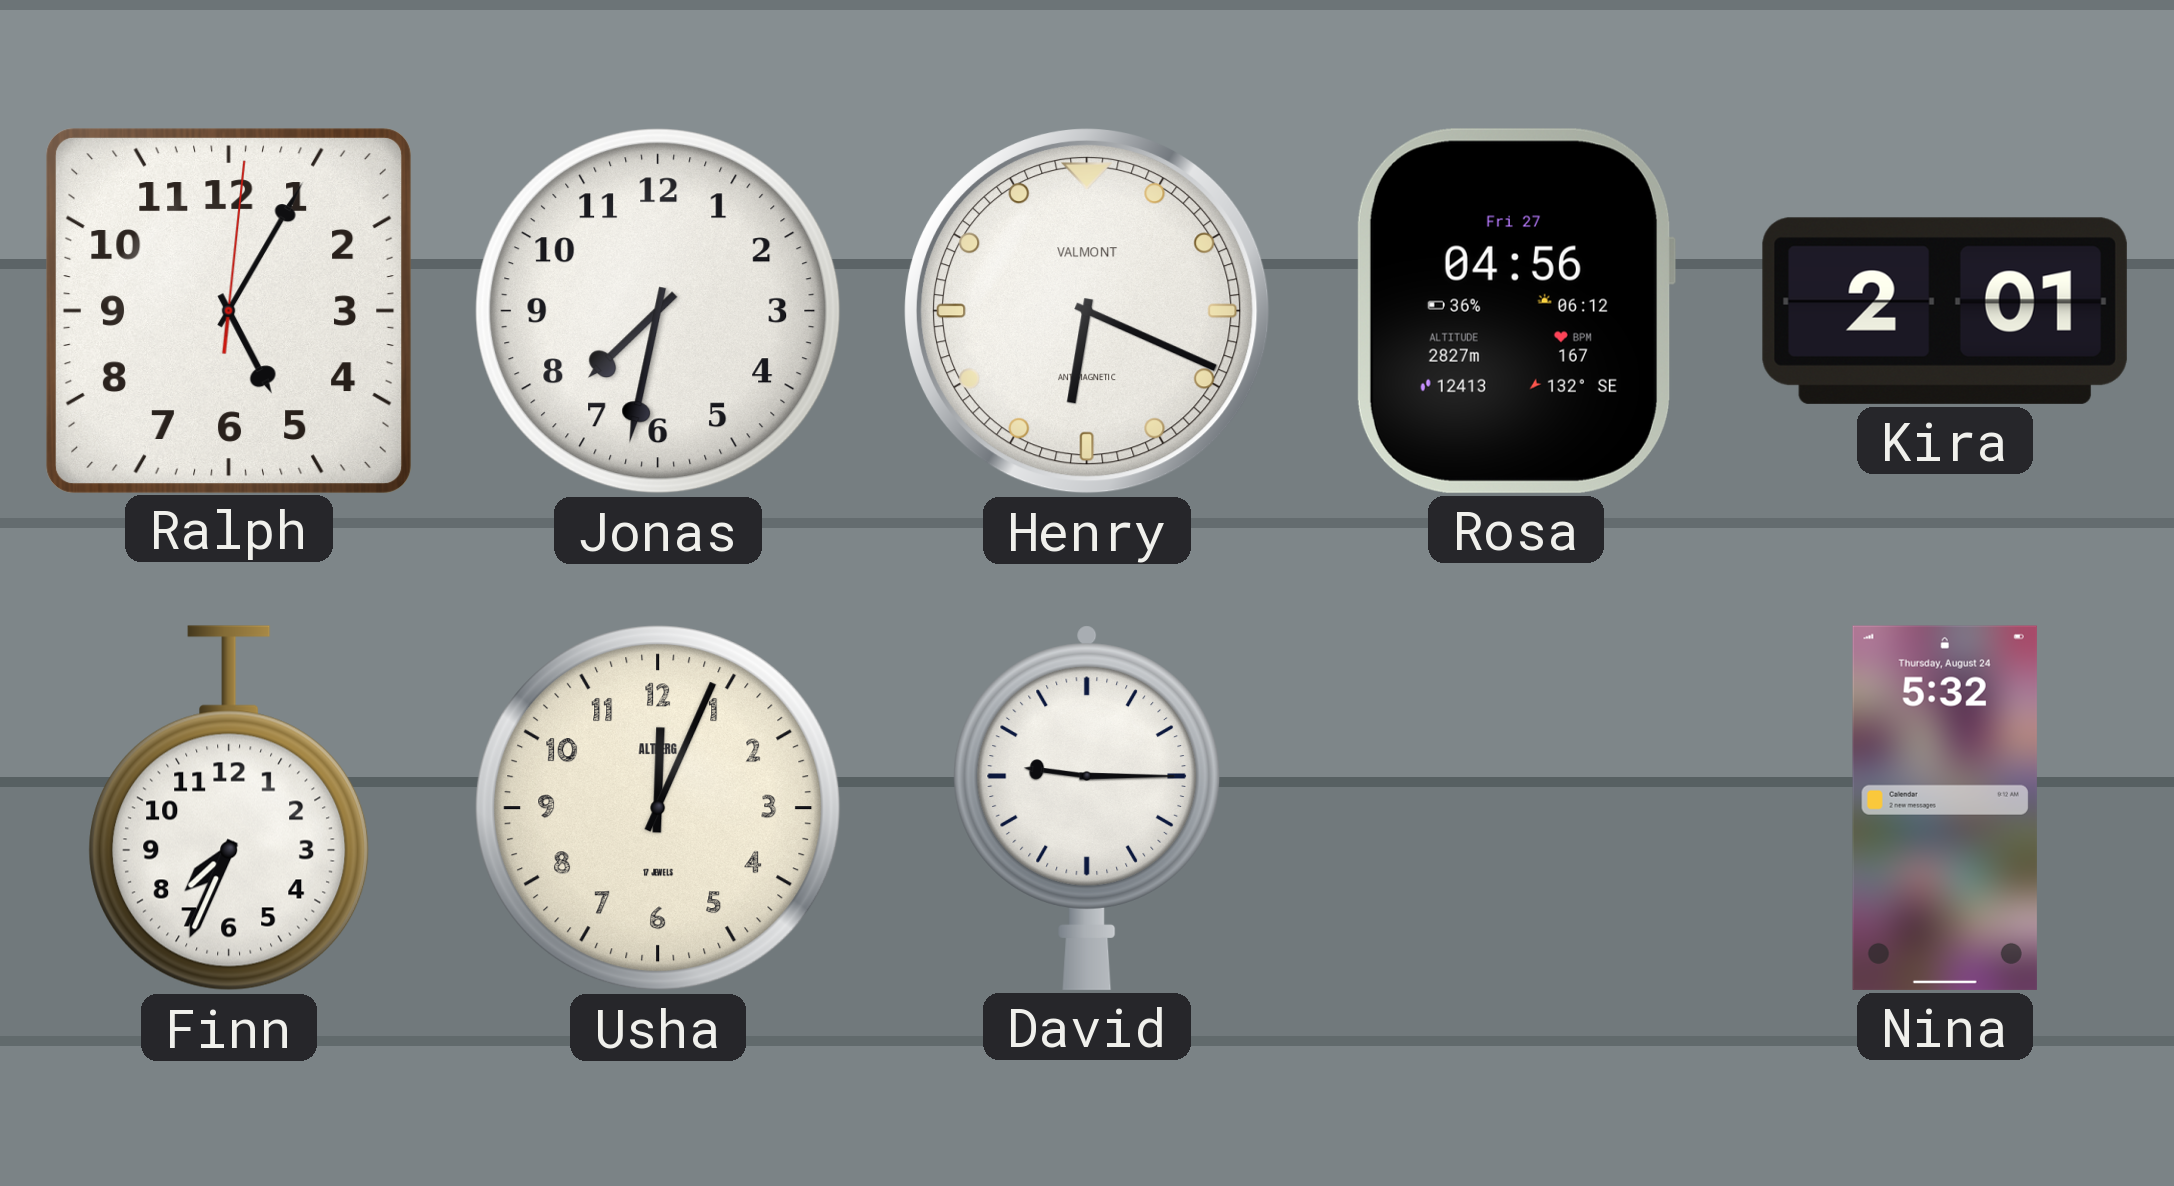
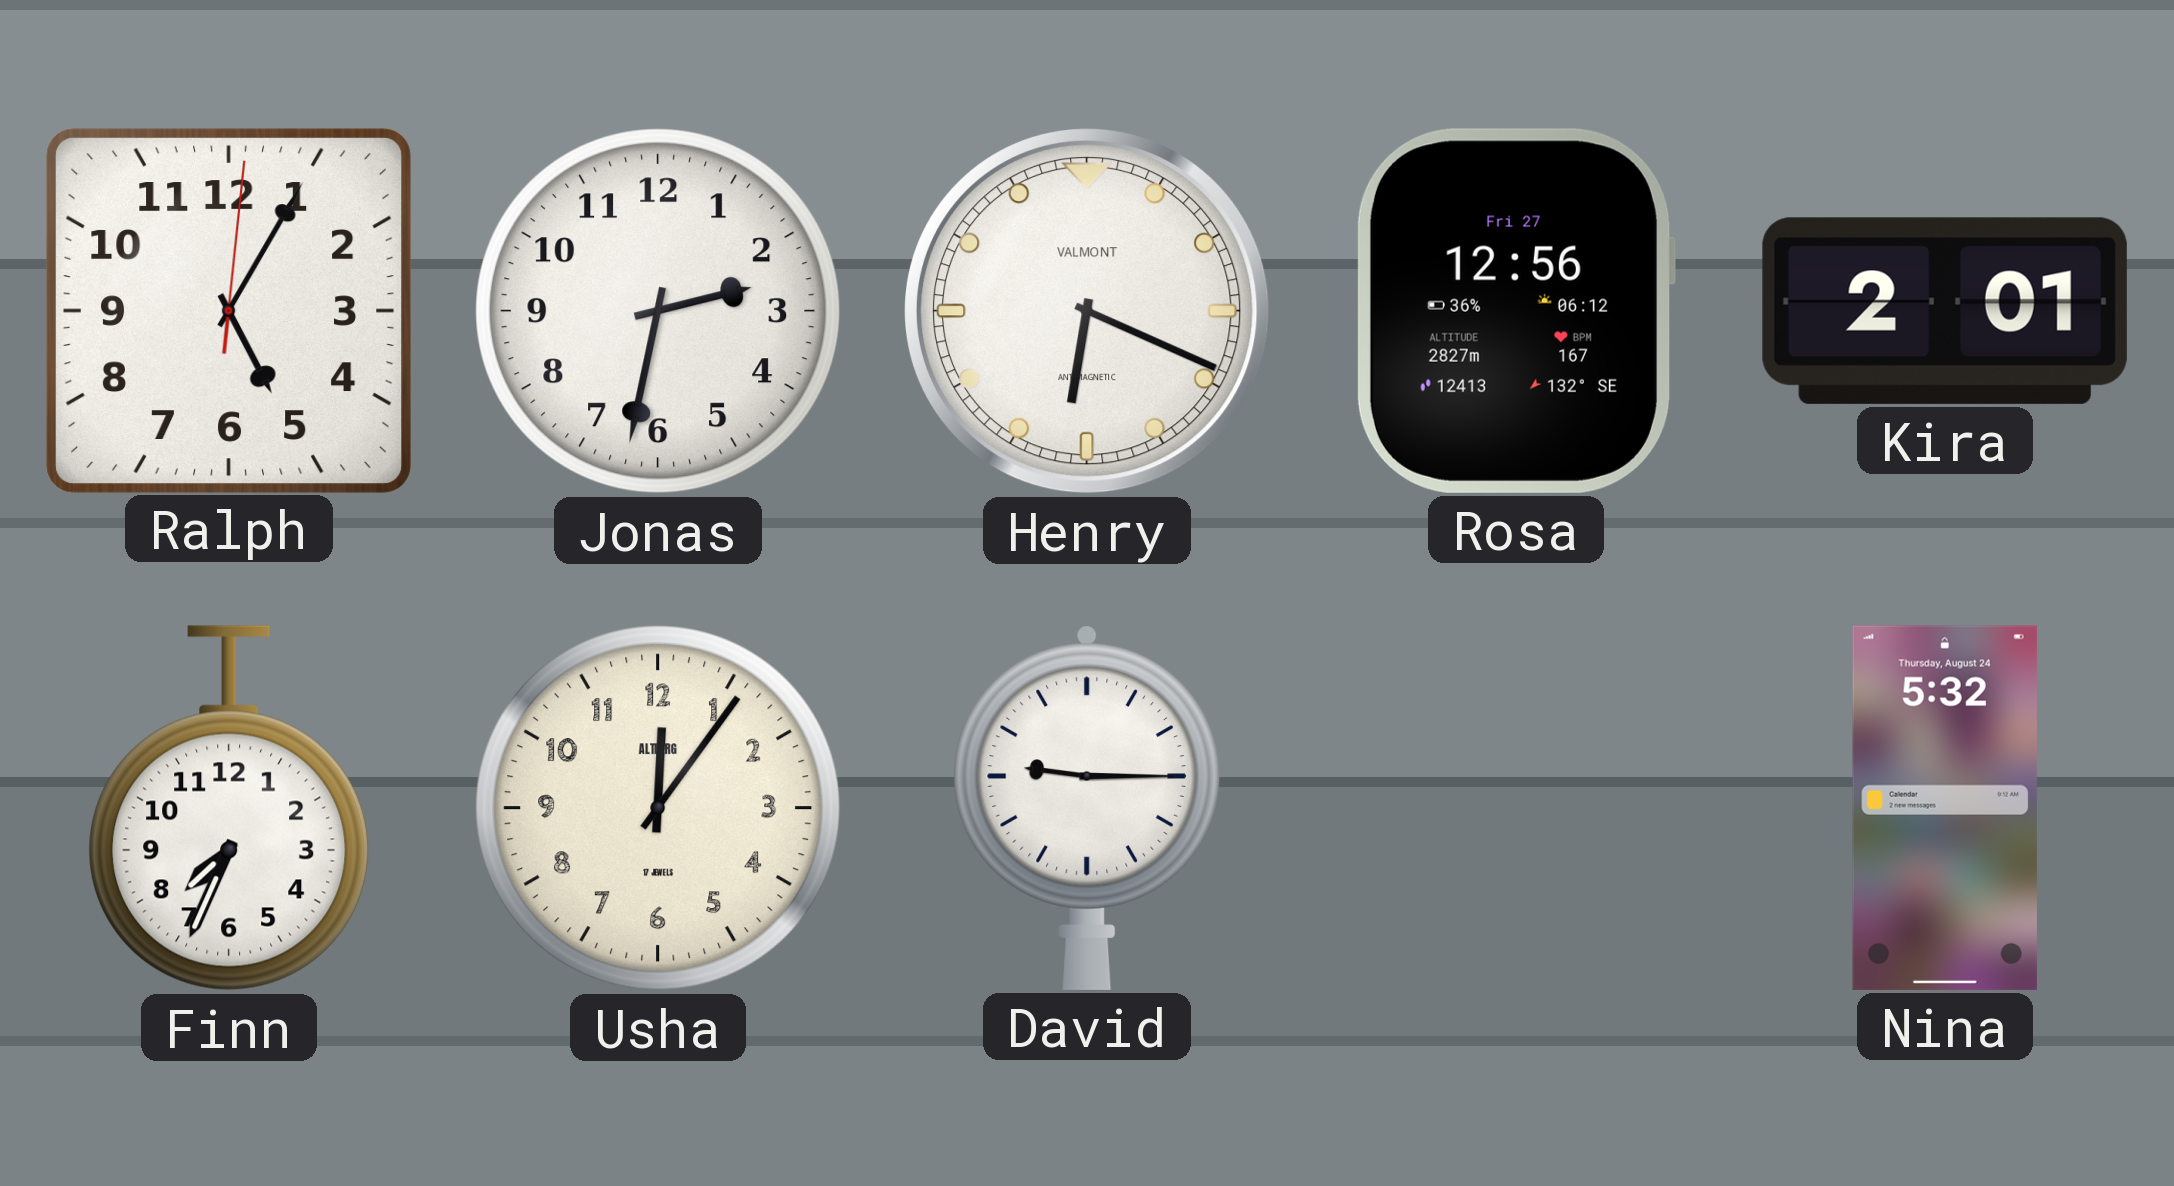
Jonas: 7:32 -> 2:32
Rosa: 04:56 -> 12:56
Usha: 12:04 -> 12:06
